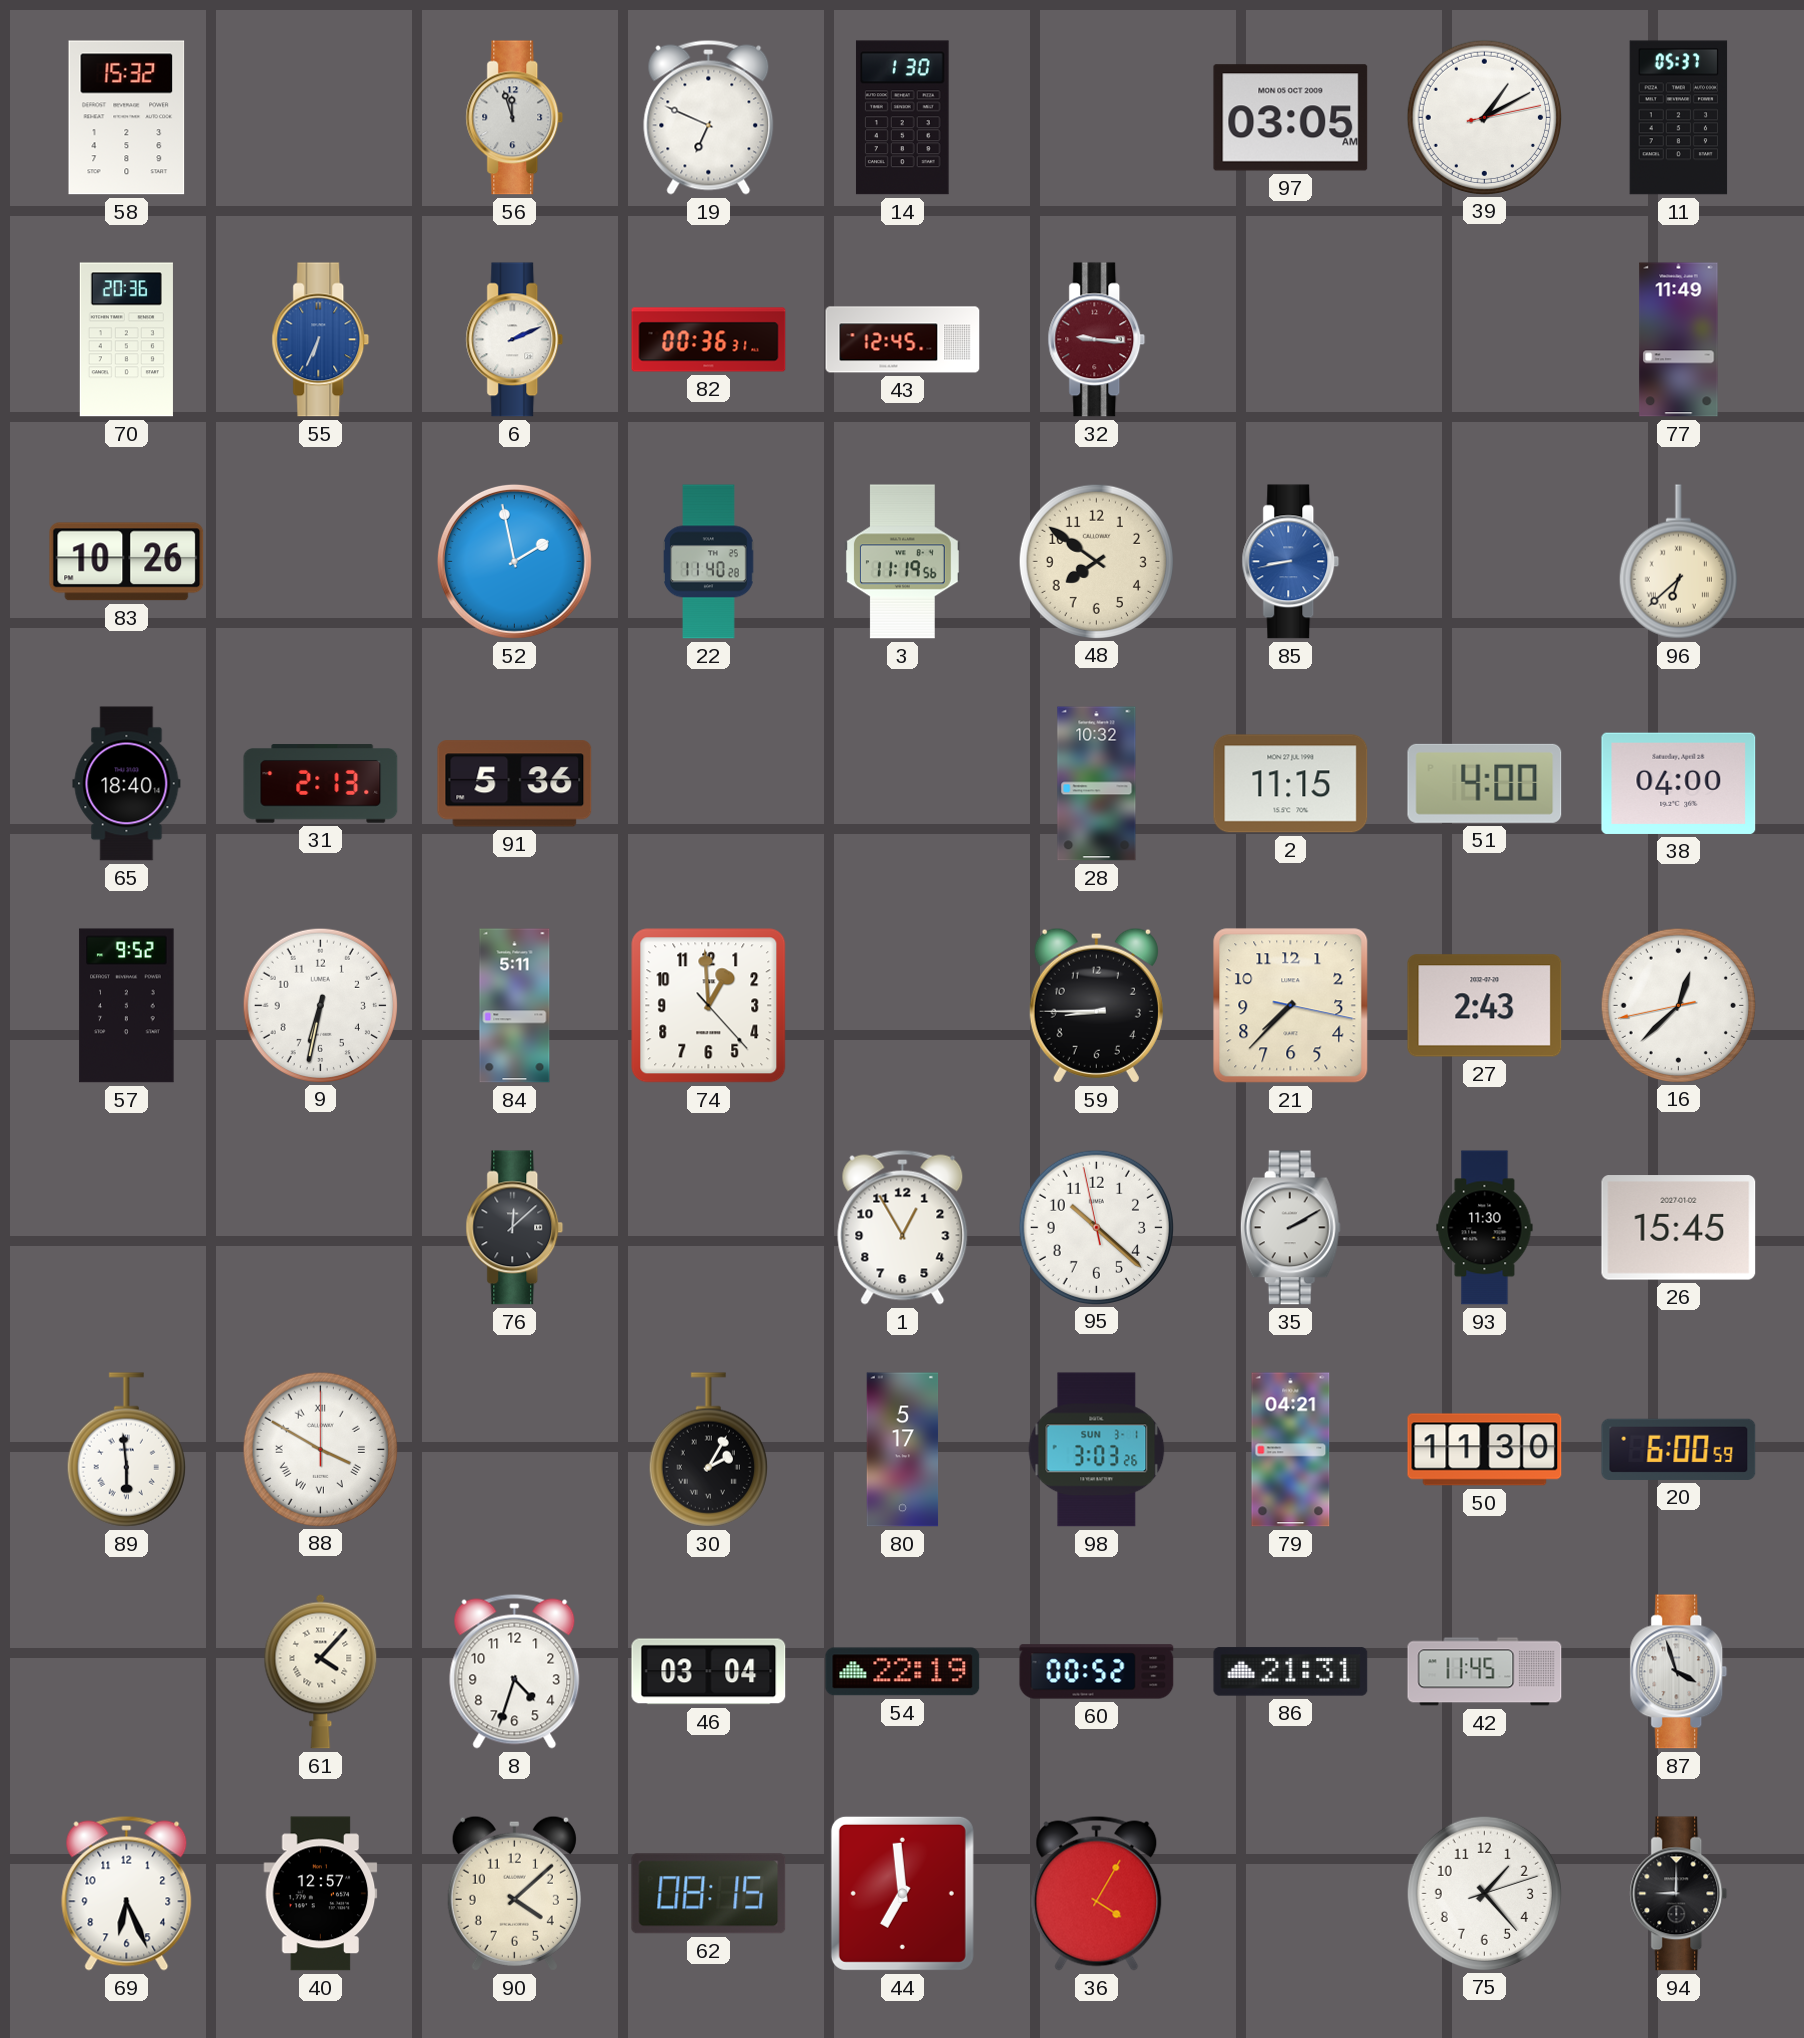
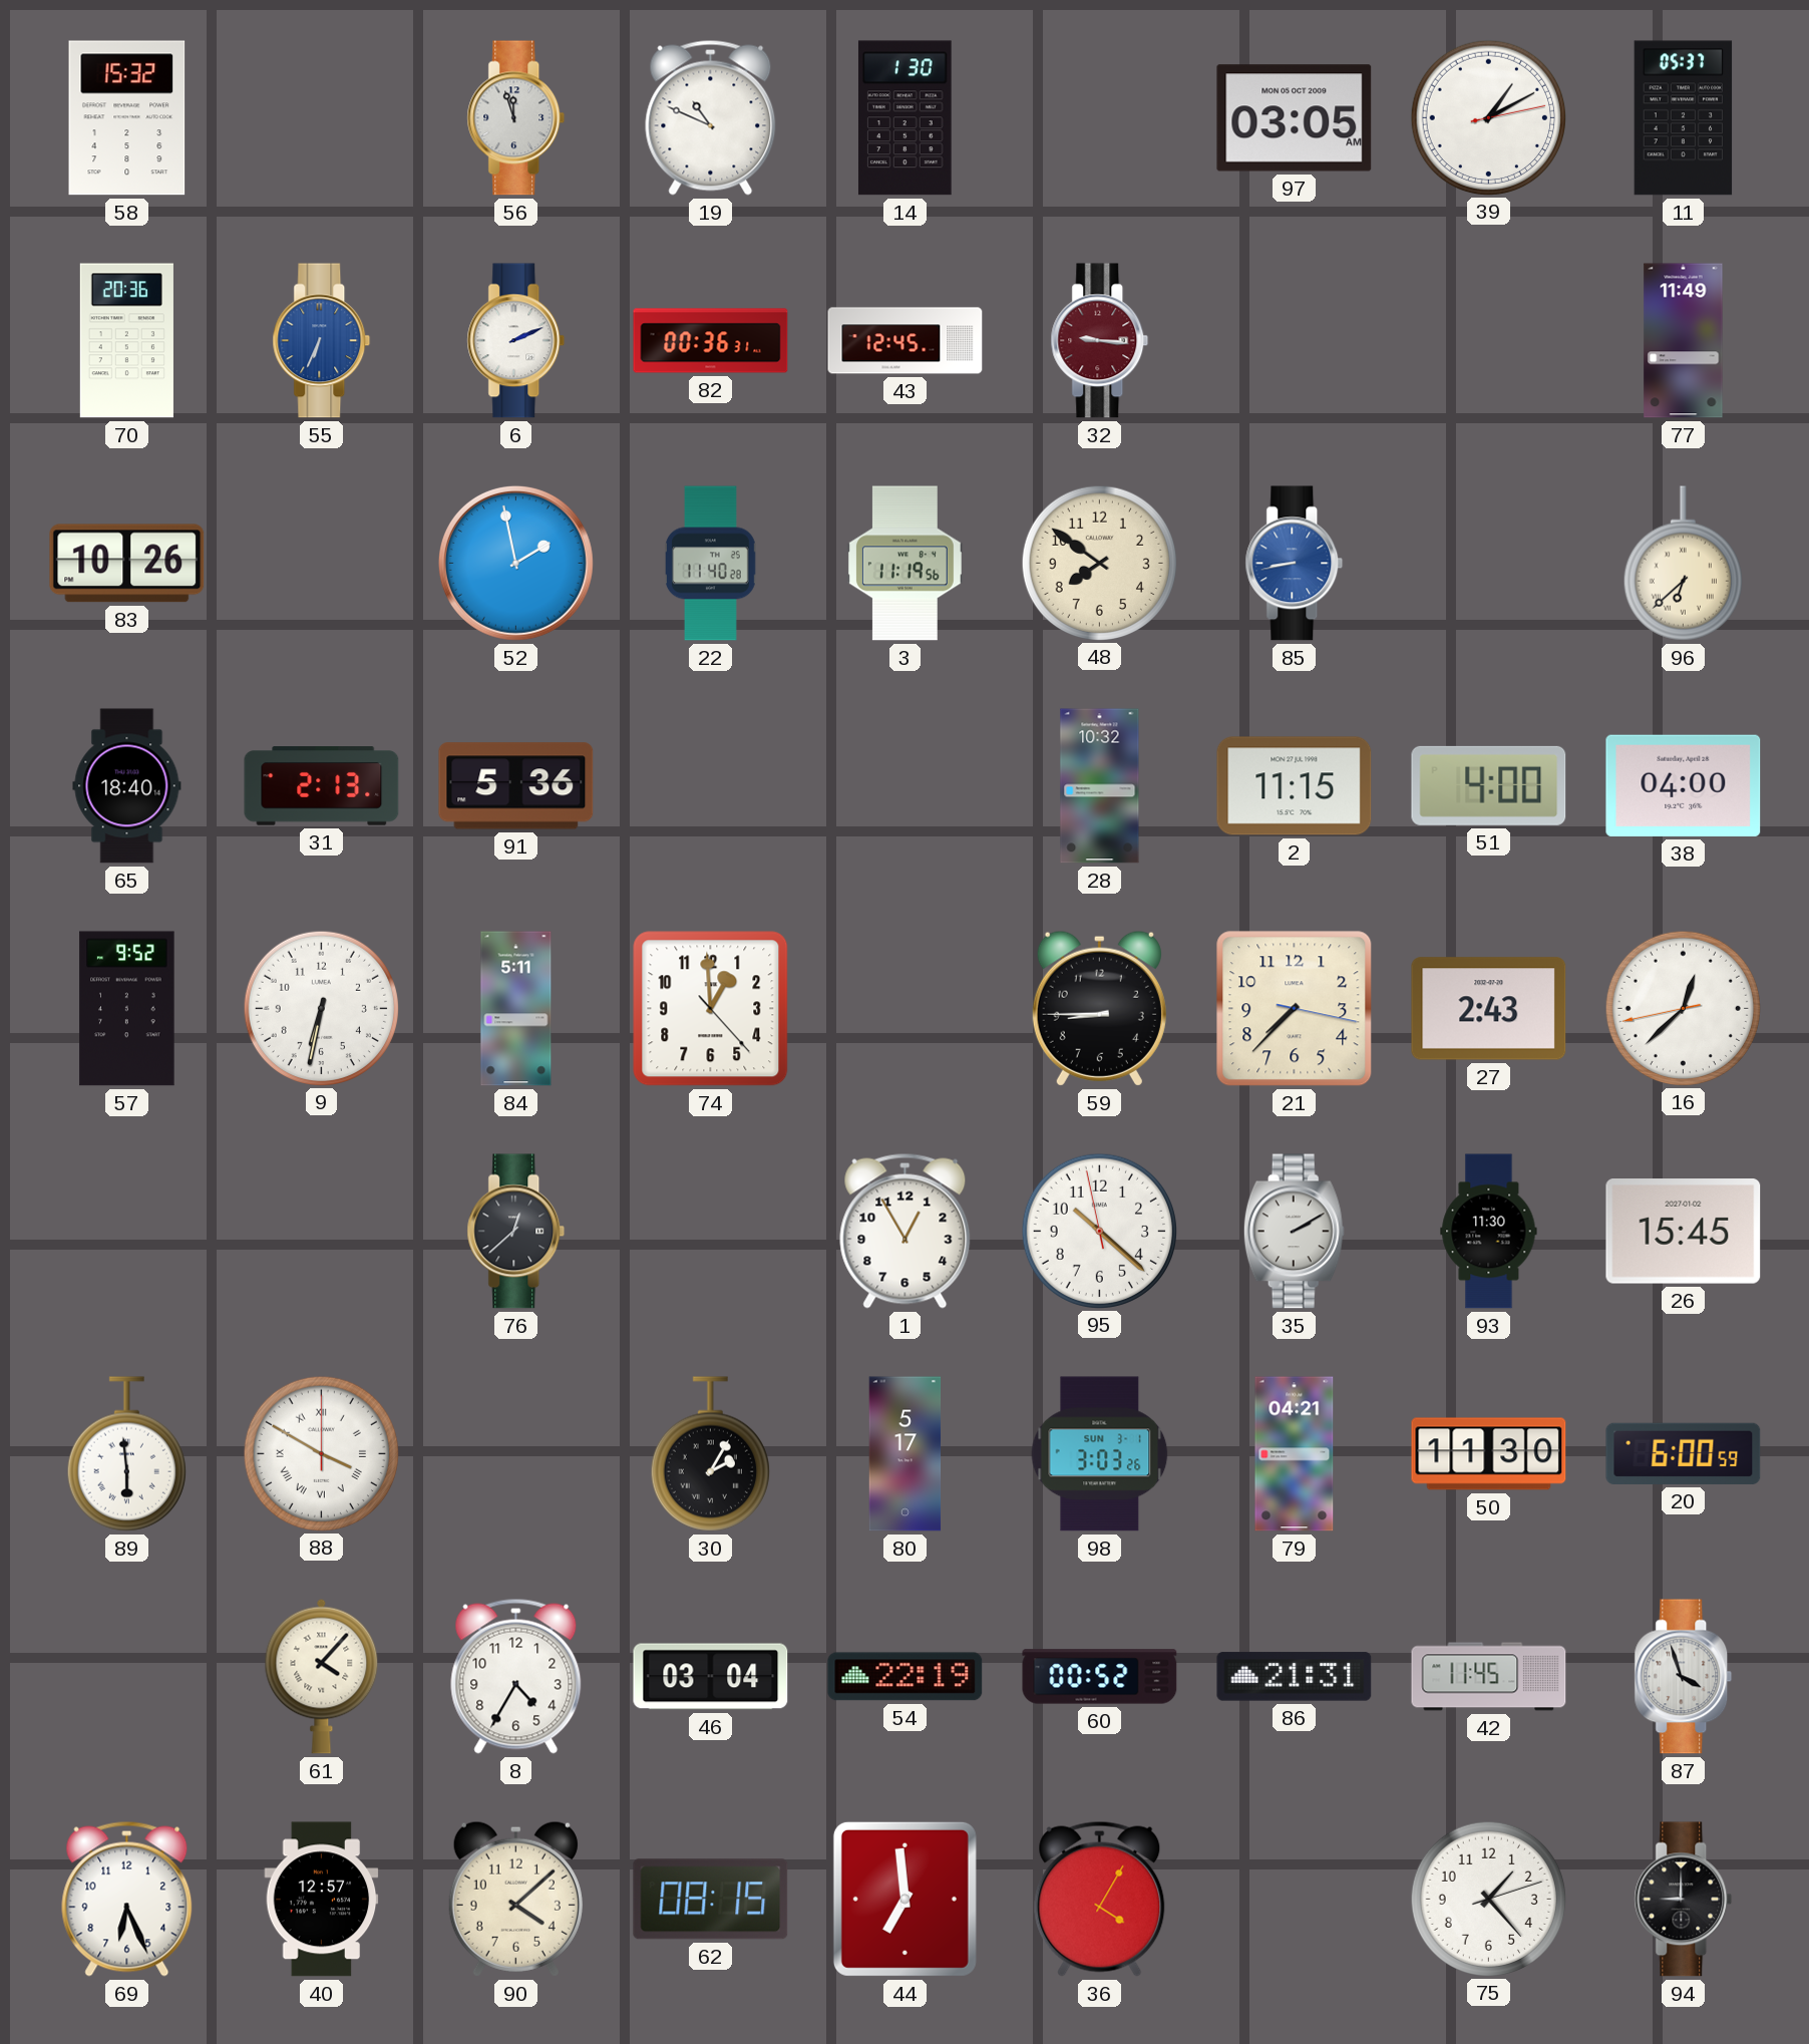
19: 6:49 -> 10:49
76: 12:08 -> 12:38
8: 4:33 -> 4:35
